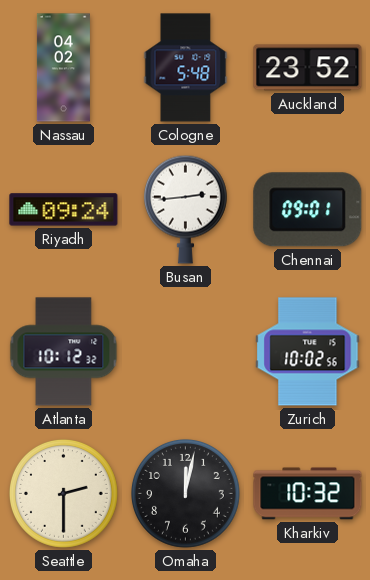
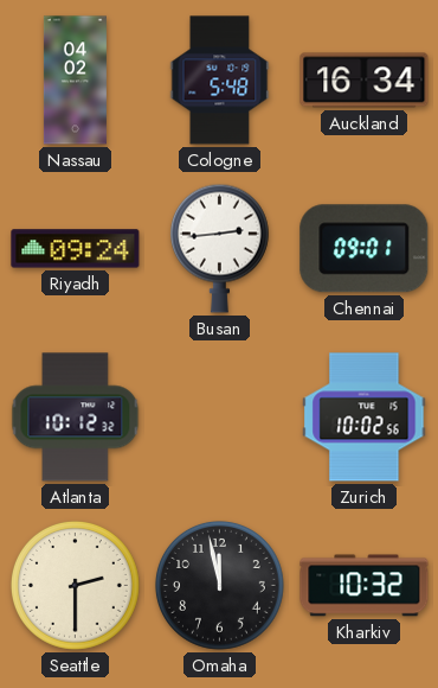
Auckland: 23:52 -> 16:34
Omaha: 12:02 -> 11:58
